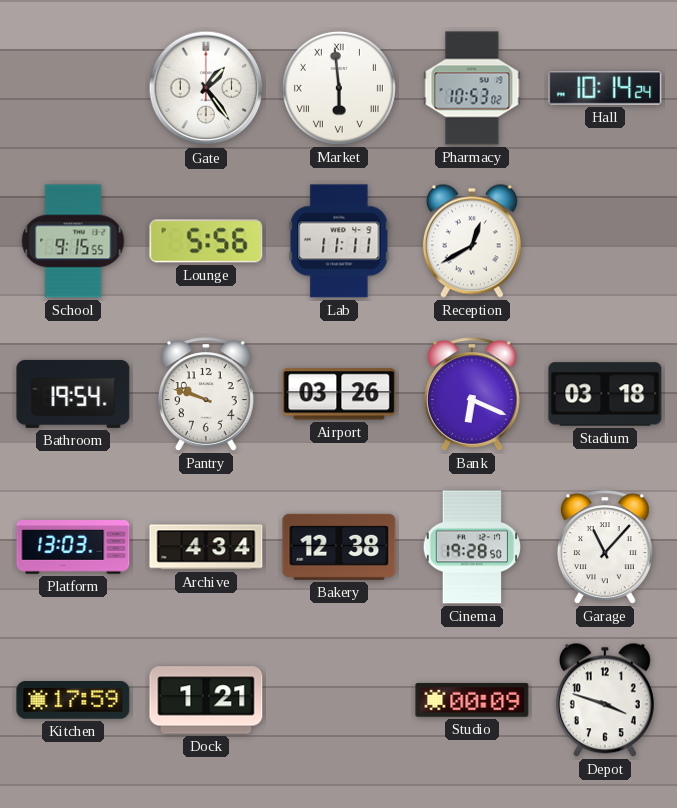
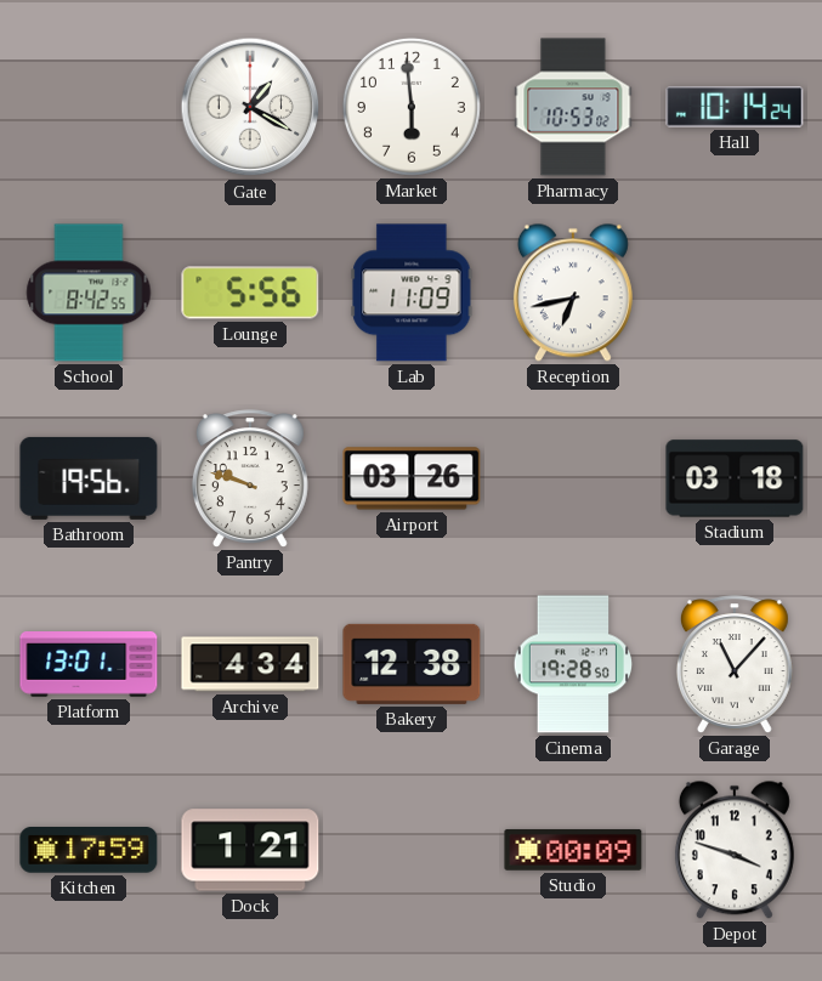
Gate: 1:24 -> 1:20
Market numerals: Roman -> Arabic
School: 9:15 -> 8:42
Lab: 11:11 -> 11:09
Reception: 12:40 -> 6:43
Bathroom: 19:54 -> 19:56
Bank: 6:19 -> none
Platform: 13:03 -> 13:01
